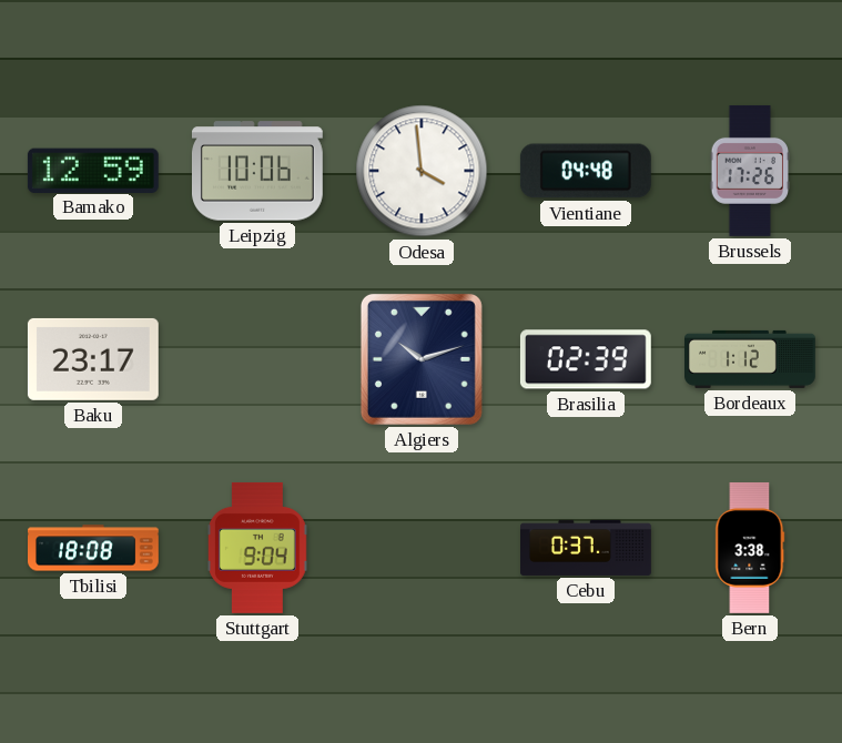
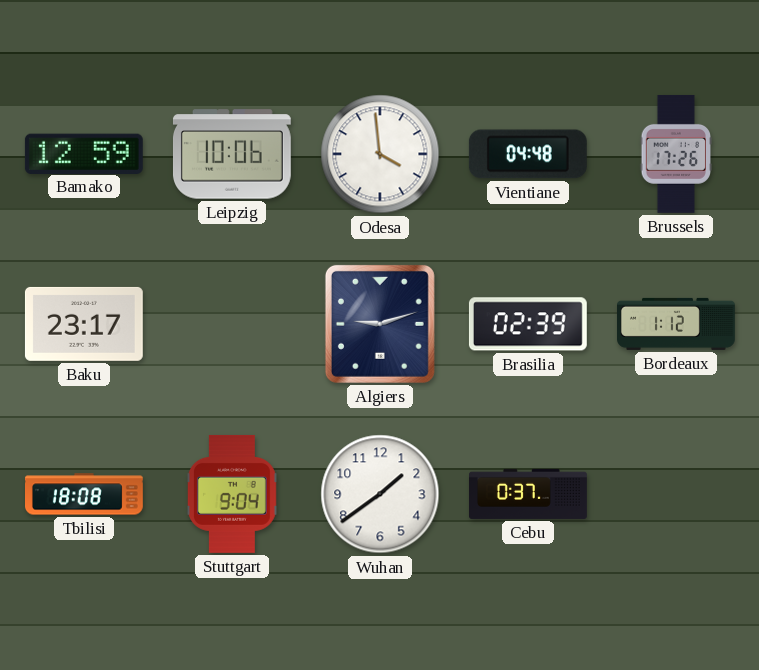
Algiers: 10:12 -> 9:12
Wuhan: none -> 1:39
Bern: 3:38 -> none
